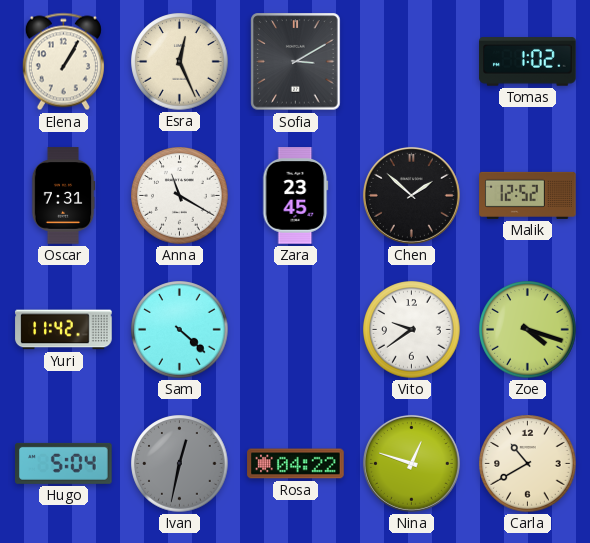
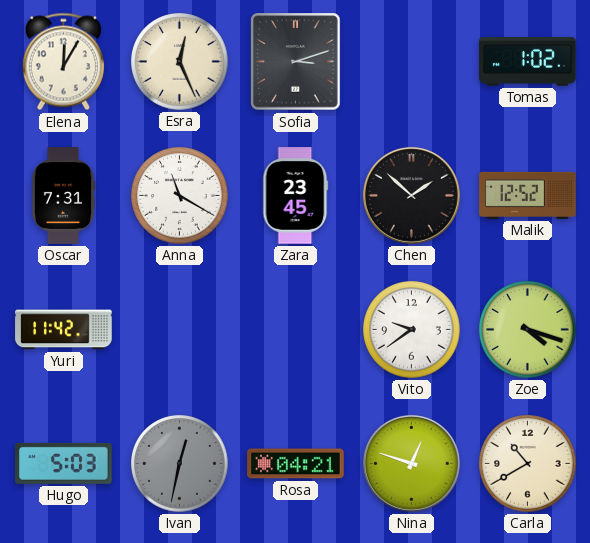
Elena: 1:05 -> 12:05
Sofia: 3:10 -> 3:12
Sam: 4:22 -> none
Hugo: 5:04 -> 5:03
Rosa: 04:22 -> 04:21
